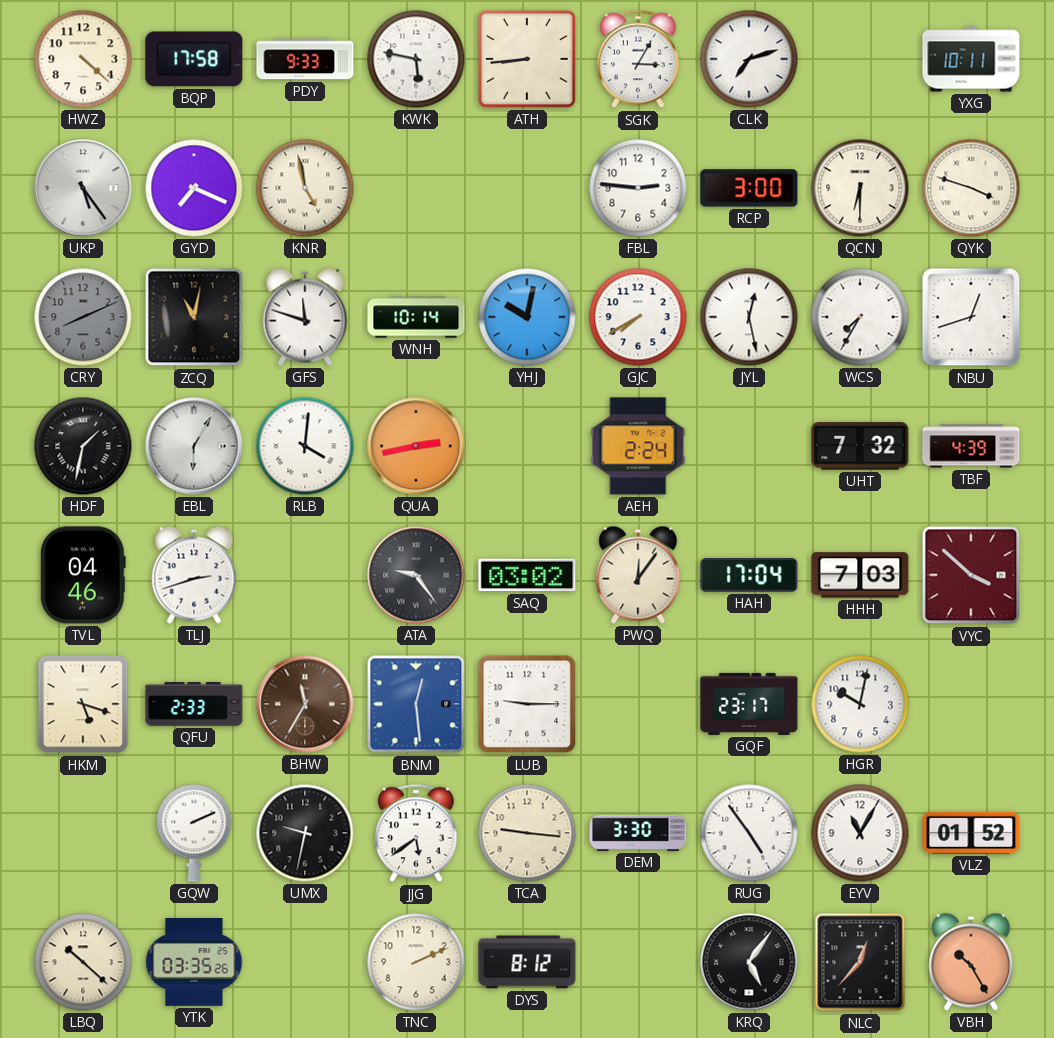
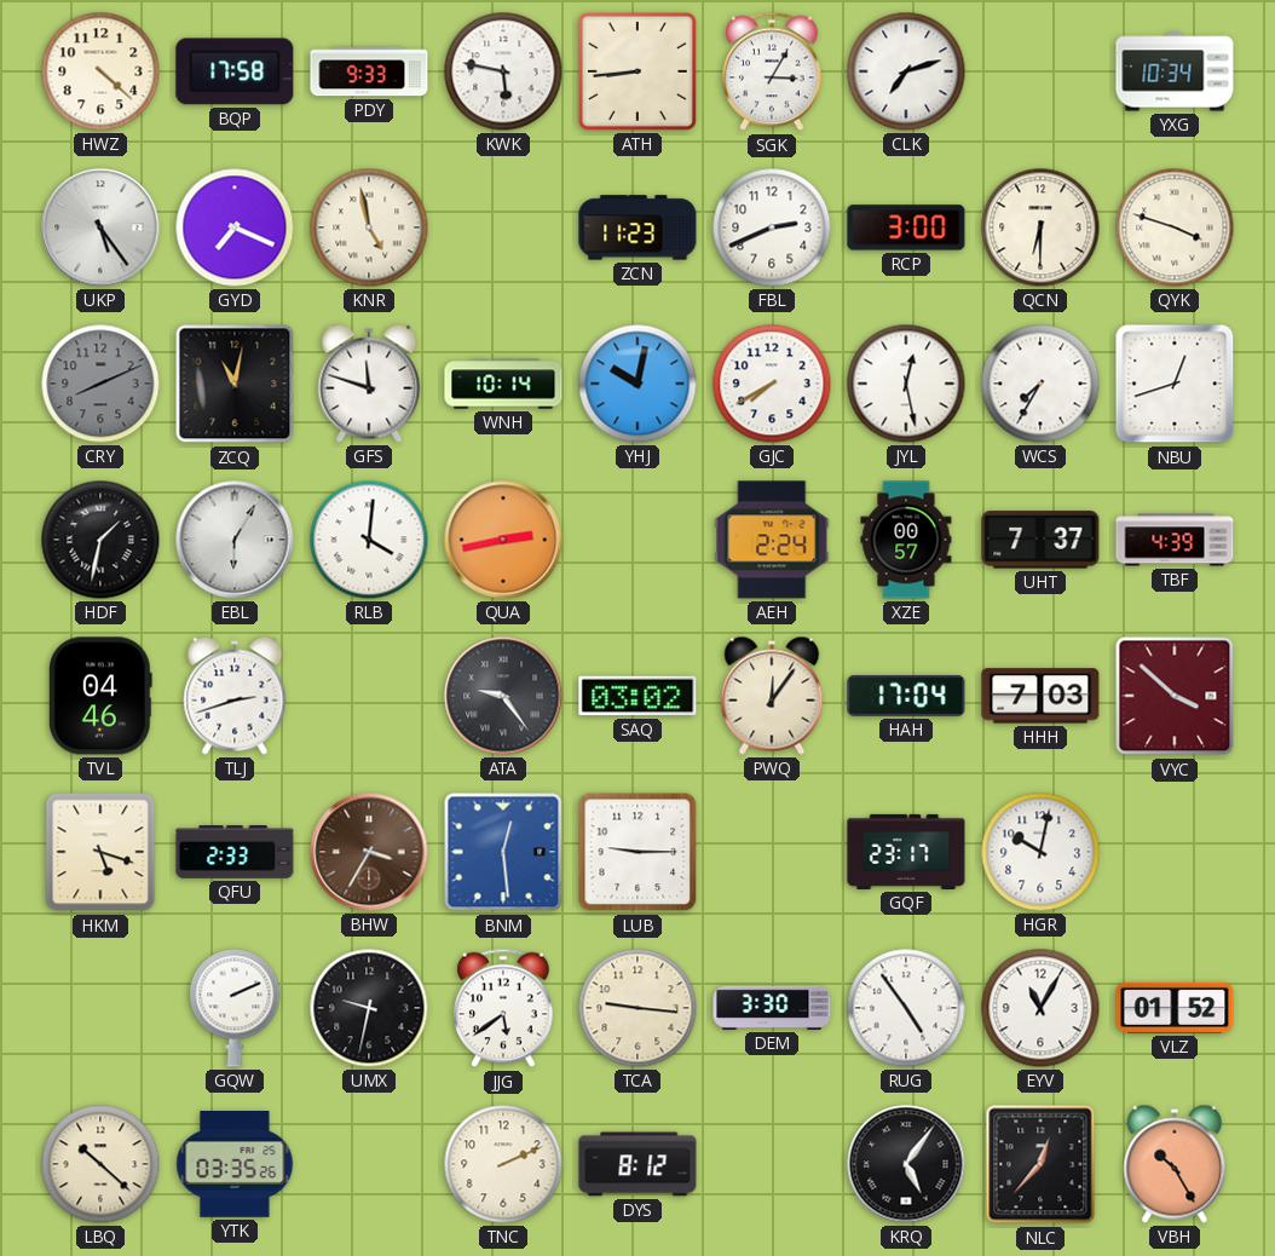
YXG: 10:11 -> 10:34
ZCN: none -> 11:23
FBL: 2:46 -> 2:41
XZE: none -> 00:57
UHT: 7:32 -> 7:37
BHW: 11:35 -> 3:35
